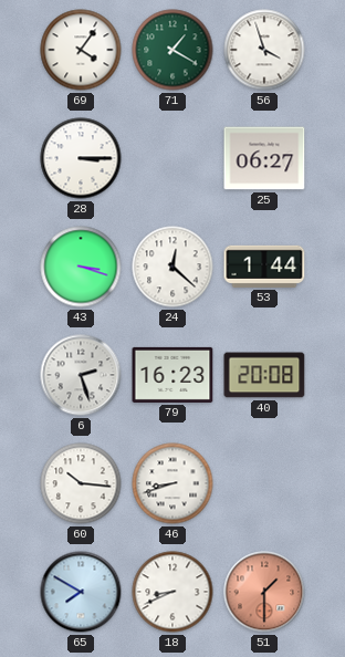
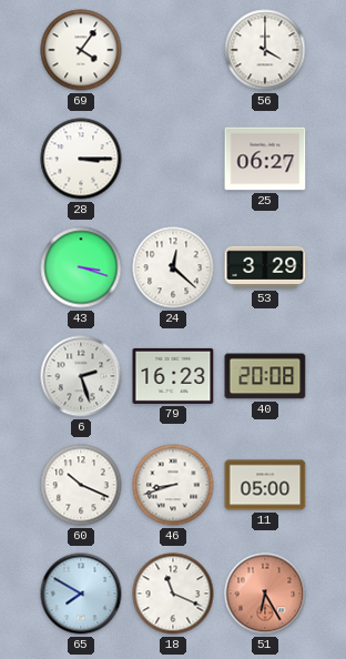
71: 1:20 -> none
56: 3:57 -> 4:00
53: 1:44 -> 3:29
60: 10:16 -> 10:19
11: none -> 05:00
18: 8:41 -> 11:19
51: 1:30 -> 6:25
